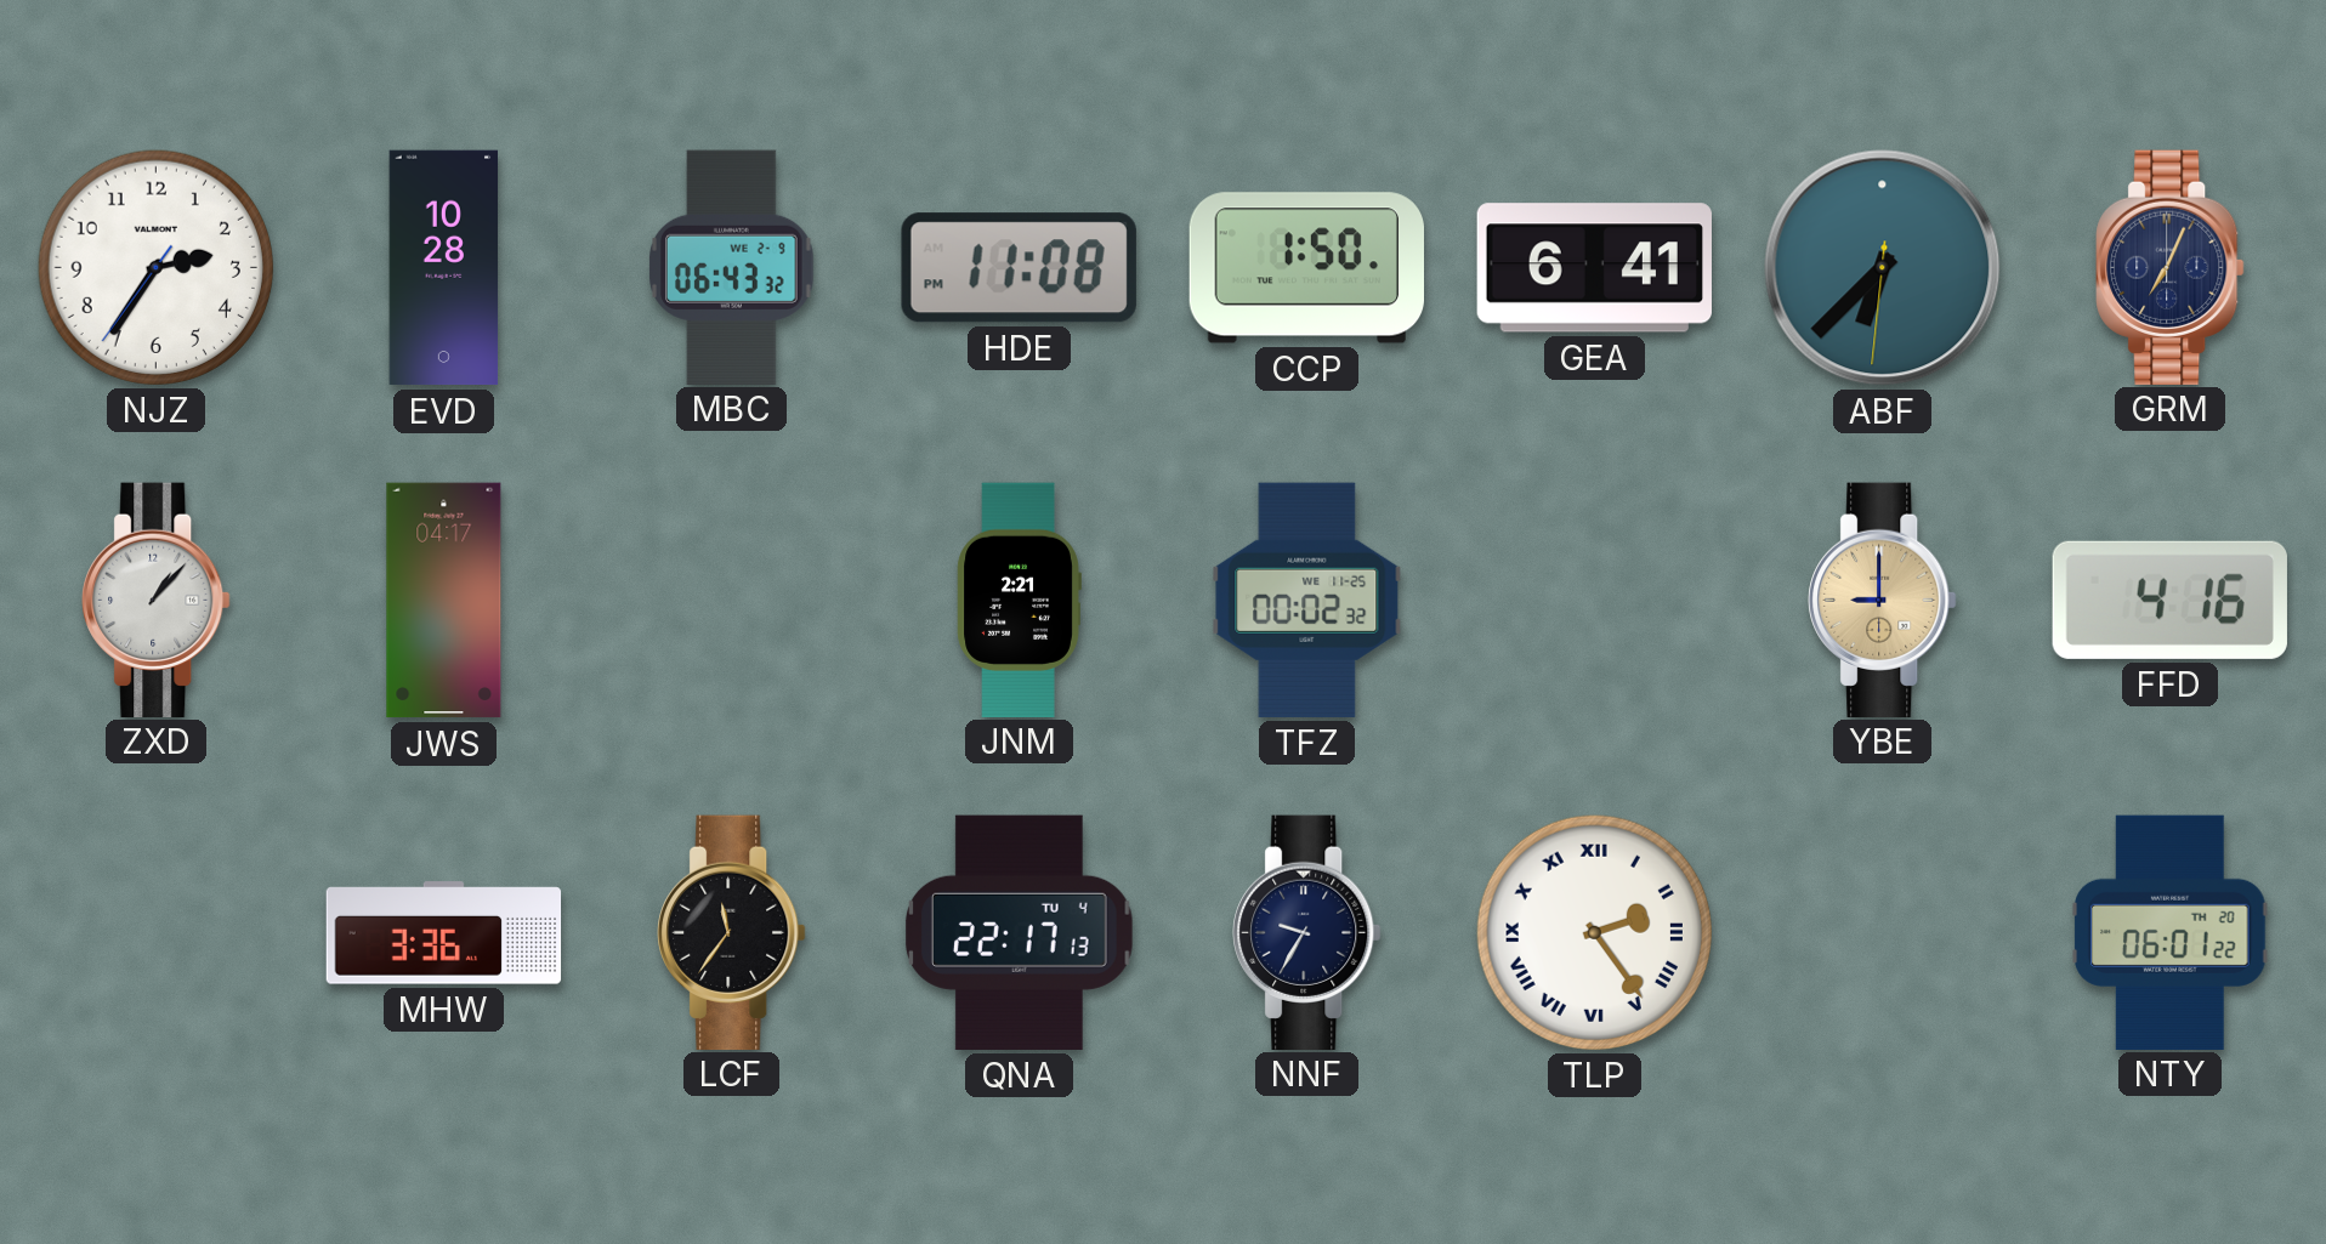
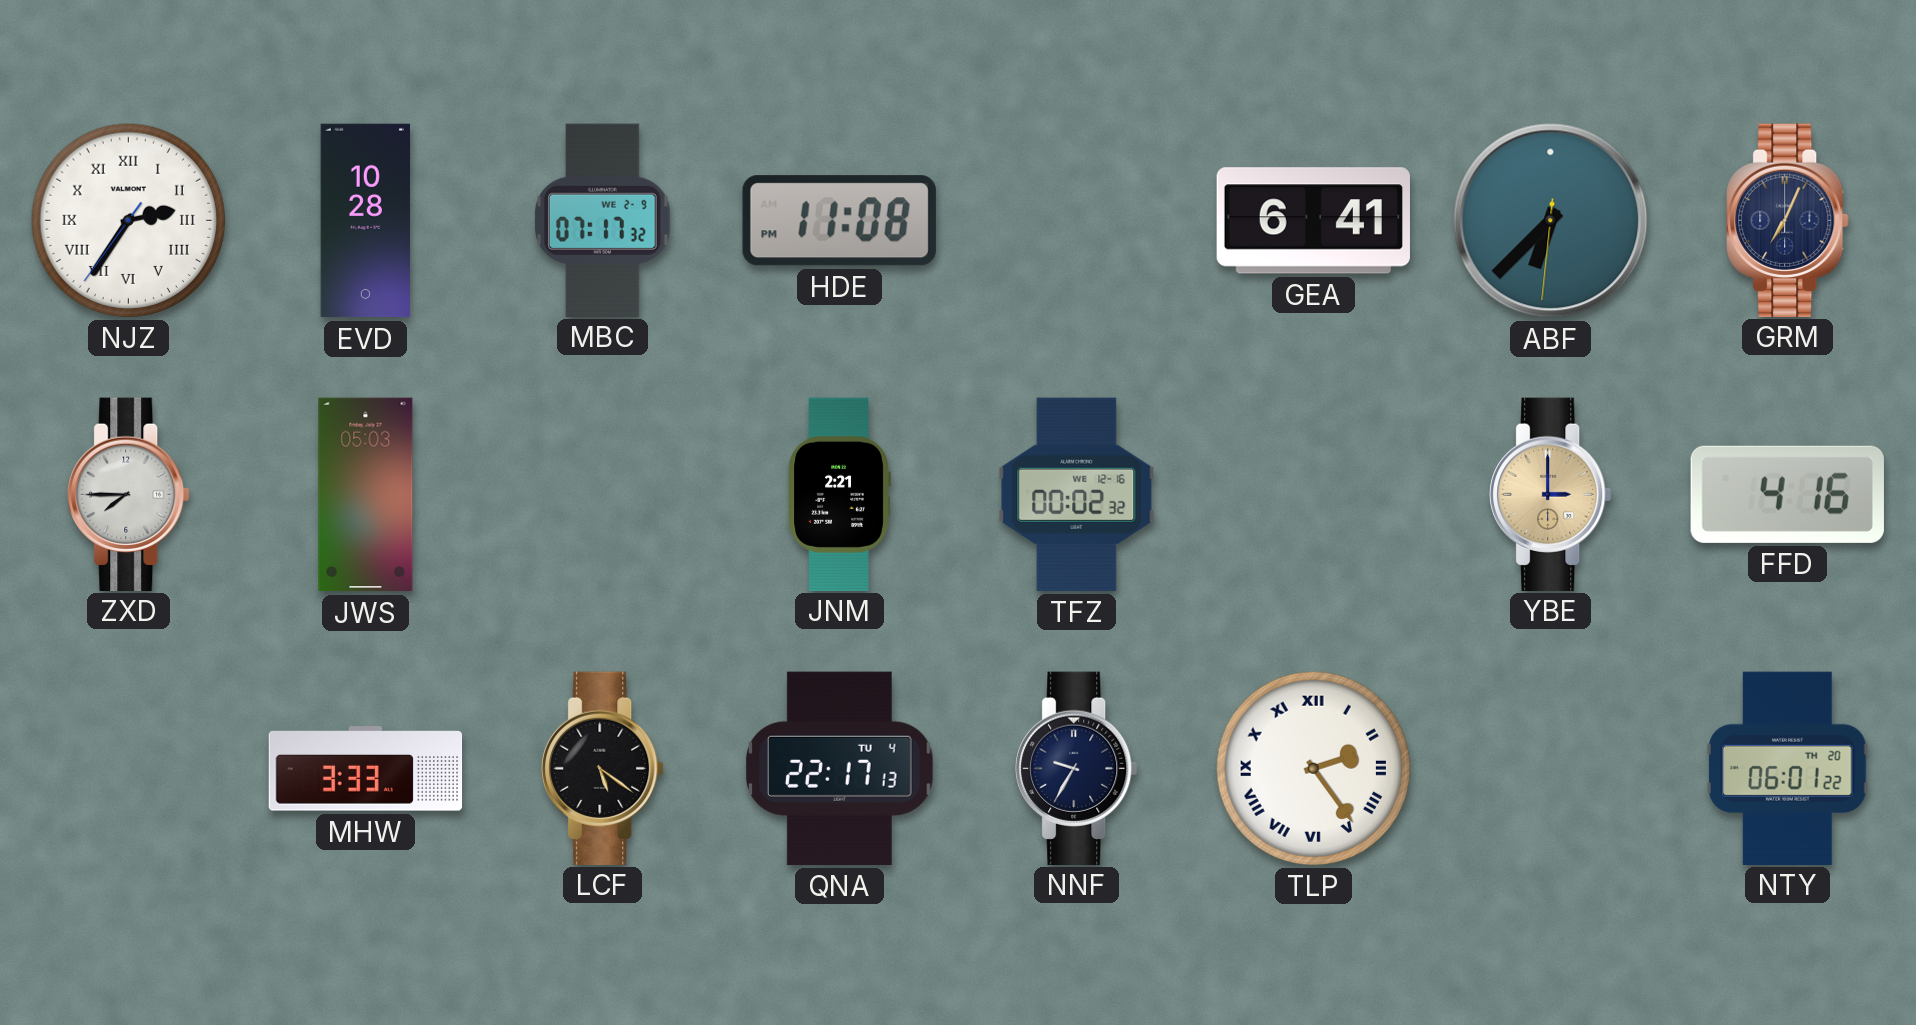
NJZ numerals: Arabic -> Roman
MBC: 06:43 -> 07:17
CCP: 1:50 -> none
ZXD: 1:07 -> 7:45
JWS: 04:17 -> 05:03
TFZ date: WE 11-25 -> WE 12-16
YBE: 9:00 -> 3:00
MHW: 3:36 -> 3:33
LCF: 11:36 -> 5:21
